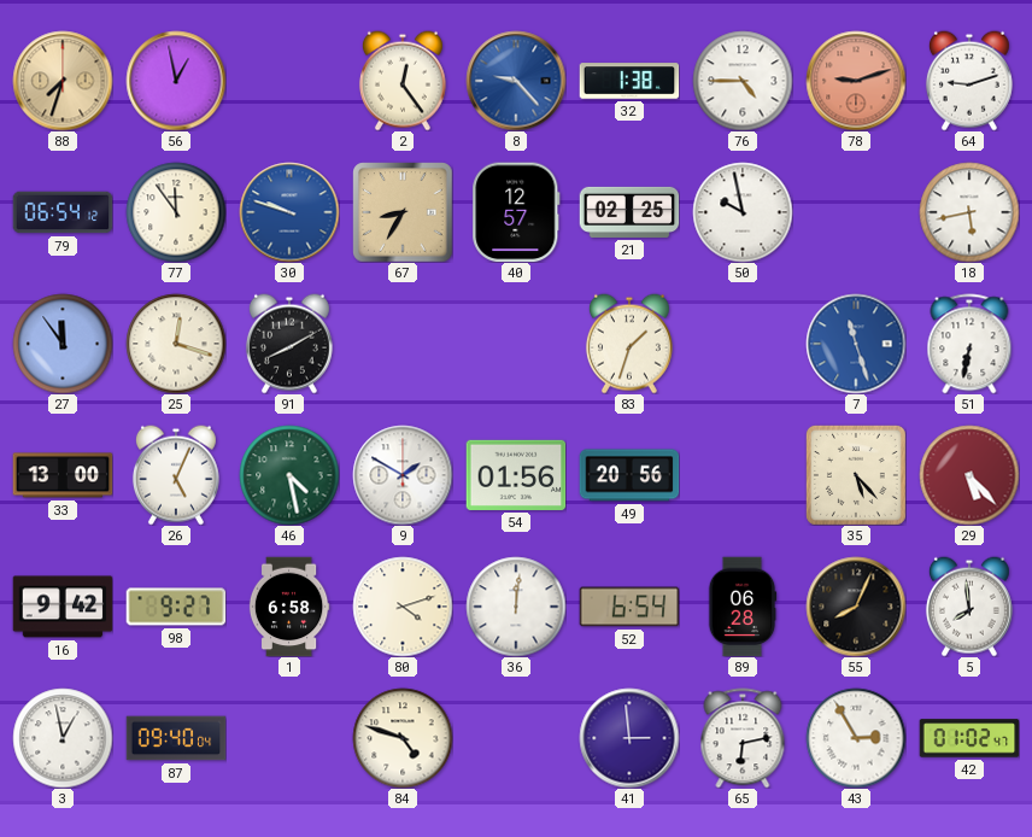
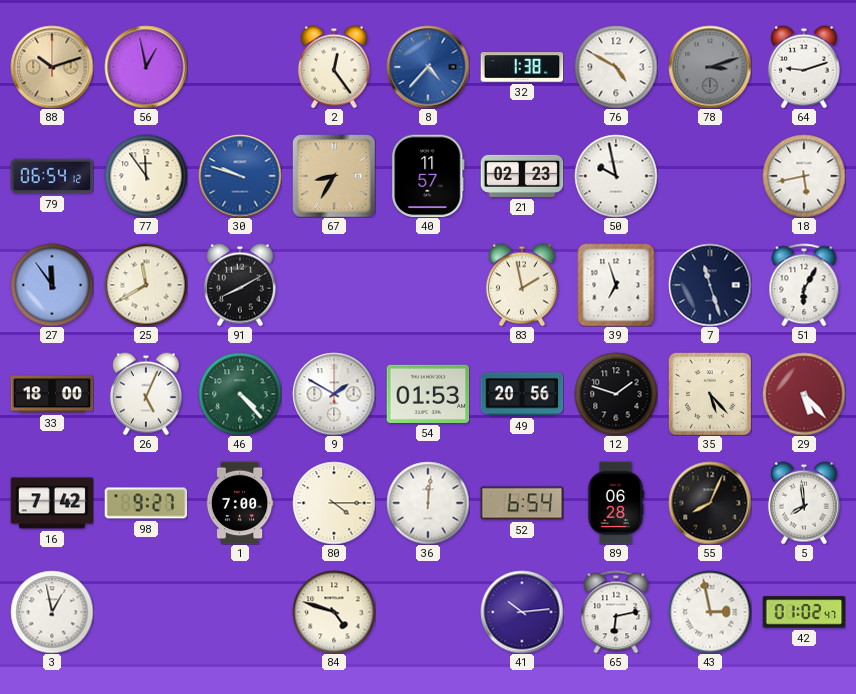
88: 7:33 -> 10:12
8: 9:23 -> 4:37
76: 4:45 -> 4:50
78: 9:12 -> 3:12
78 dial: salmon -> grey
40: 12:57 -> 11:57
21: 02:25 -> 02:23
25: 12:18 -> 11:40
83: 1:33 -> 1:58
39: none -> 6:57
7 dial: blue -> navy
51: 6:32 -> 6:05
33: 13:00 -> 18:00
46: 4:28 -> 4:23
54: 01:56 -> 01:53
12: none -> 1:48
16: 9:42 -> 7:42
1: 6:58 -> 7:00
80: 4:12 -> 4:15
87: 09:40 -> none
41: 2:59 -> 10:14
43: 2:55 -> 2:58
